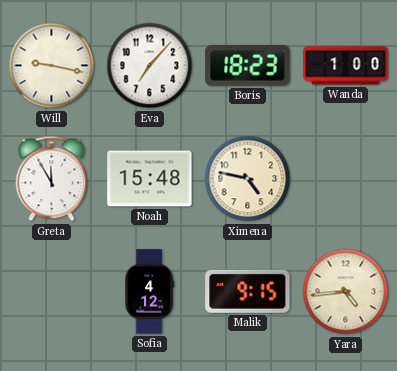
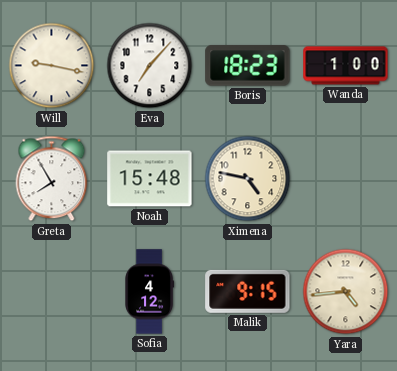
Greta: 11:55 -> 7:55
